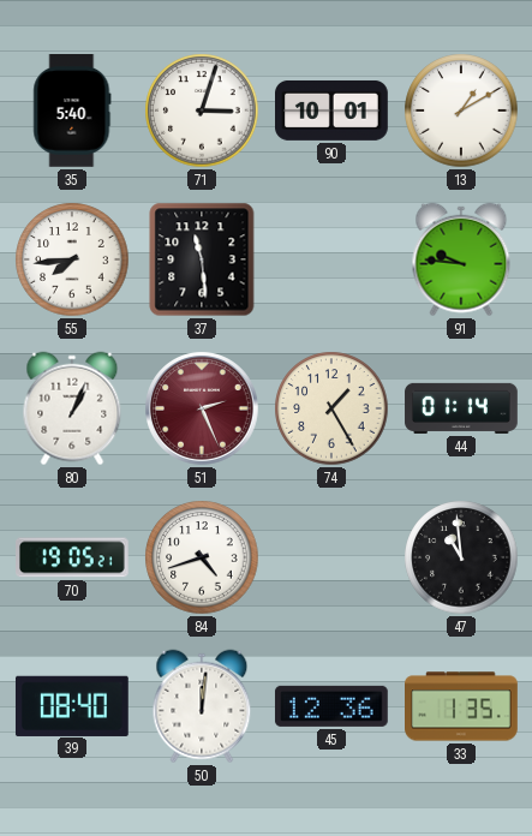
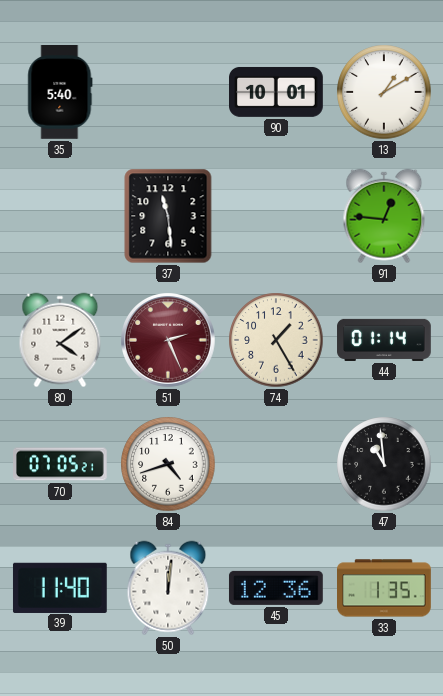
71: 3:03 -> none
55: 7:44 -> none
91: 9:46 -> 12:46
80: 1:04 -> 4:09
70: 19:05 -> 07:05
39: 08:40 -> 11:40
